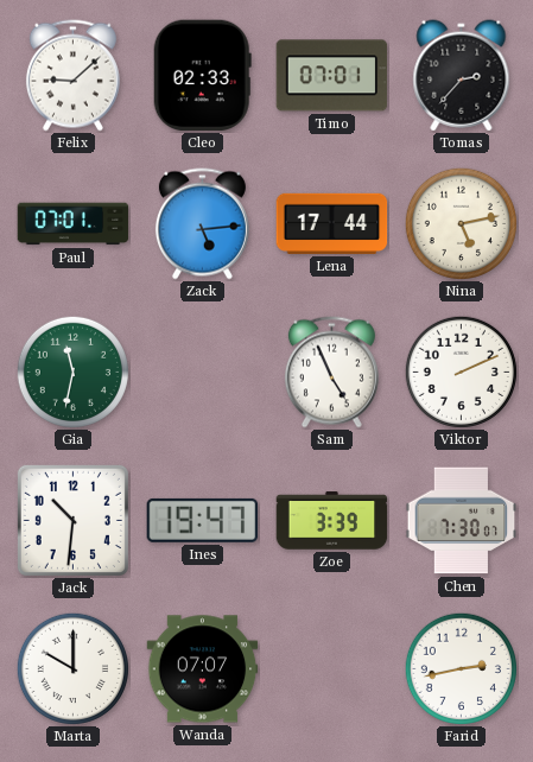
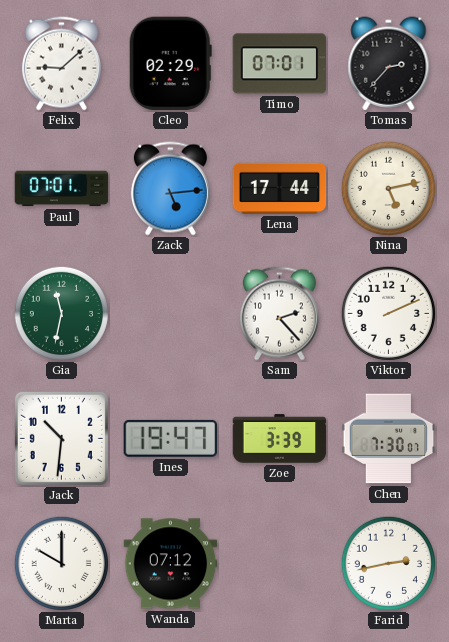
Cleo: 02:33 -> 02:29
Sam: 4:56 -> 2:23
Wanda: 07:07 -> 07:12
